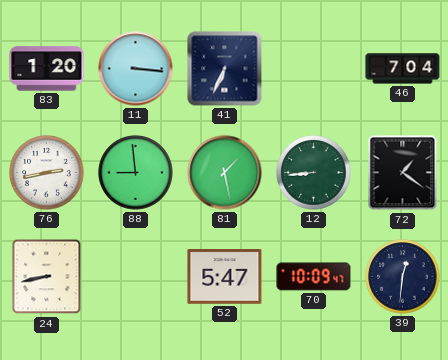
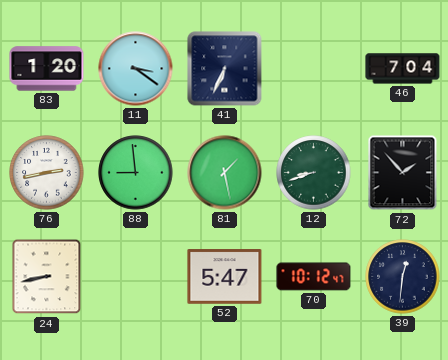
11: 3:16 -> 3:21
12: 8:44 -> 8:42
72: 1:21 -> 1:53
70: 10:09 -> 10:12
